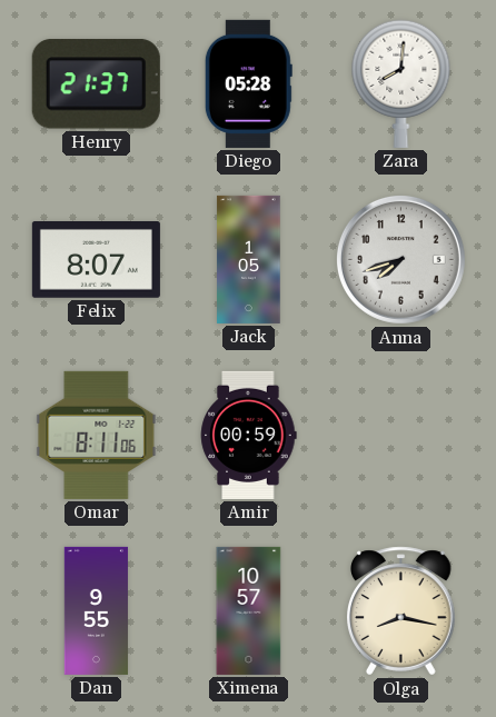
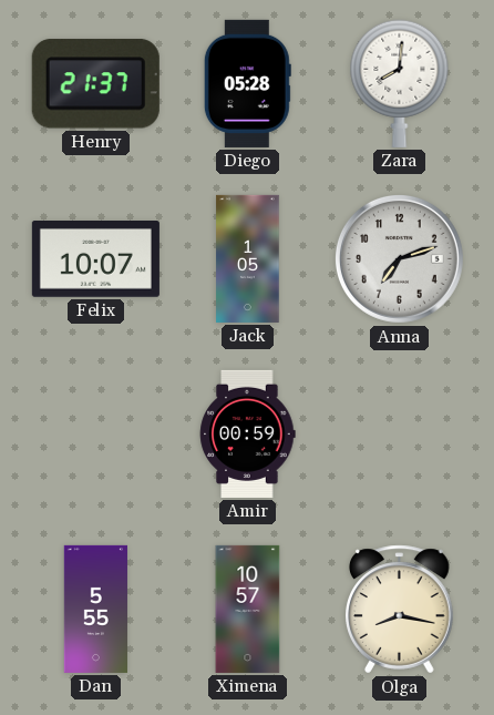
Felix: 8:07 -> 10:07
Anna: 7:42 -> 7:12
Omar: 8:11 -> none
Dan: 9:55 -> 5:55
